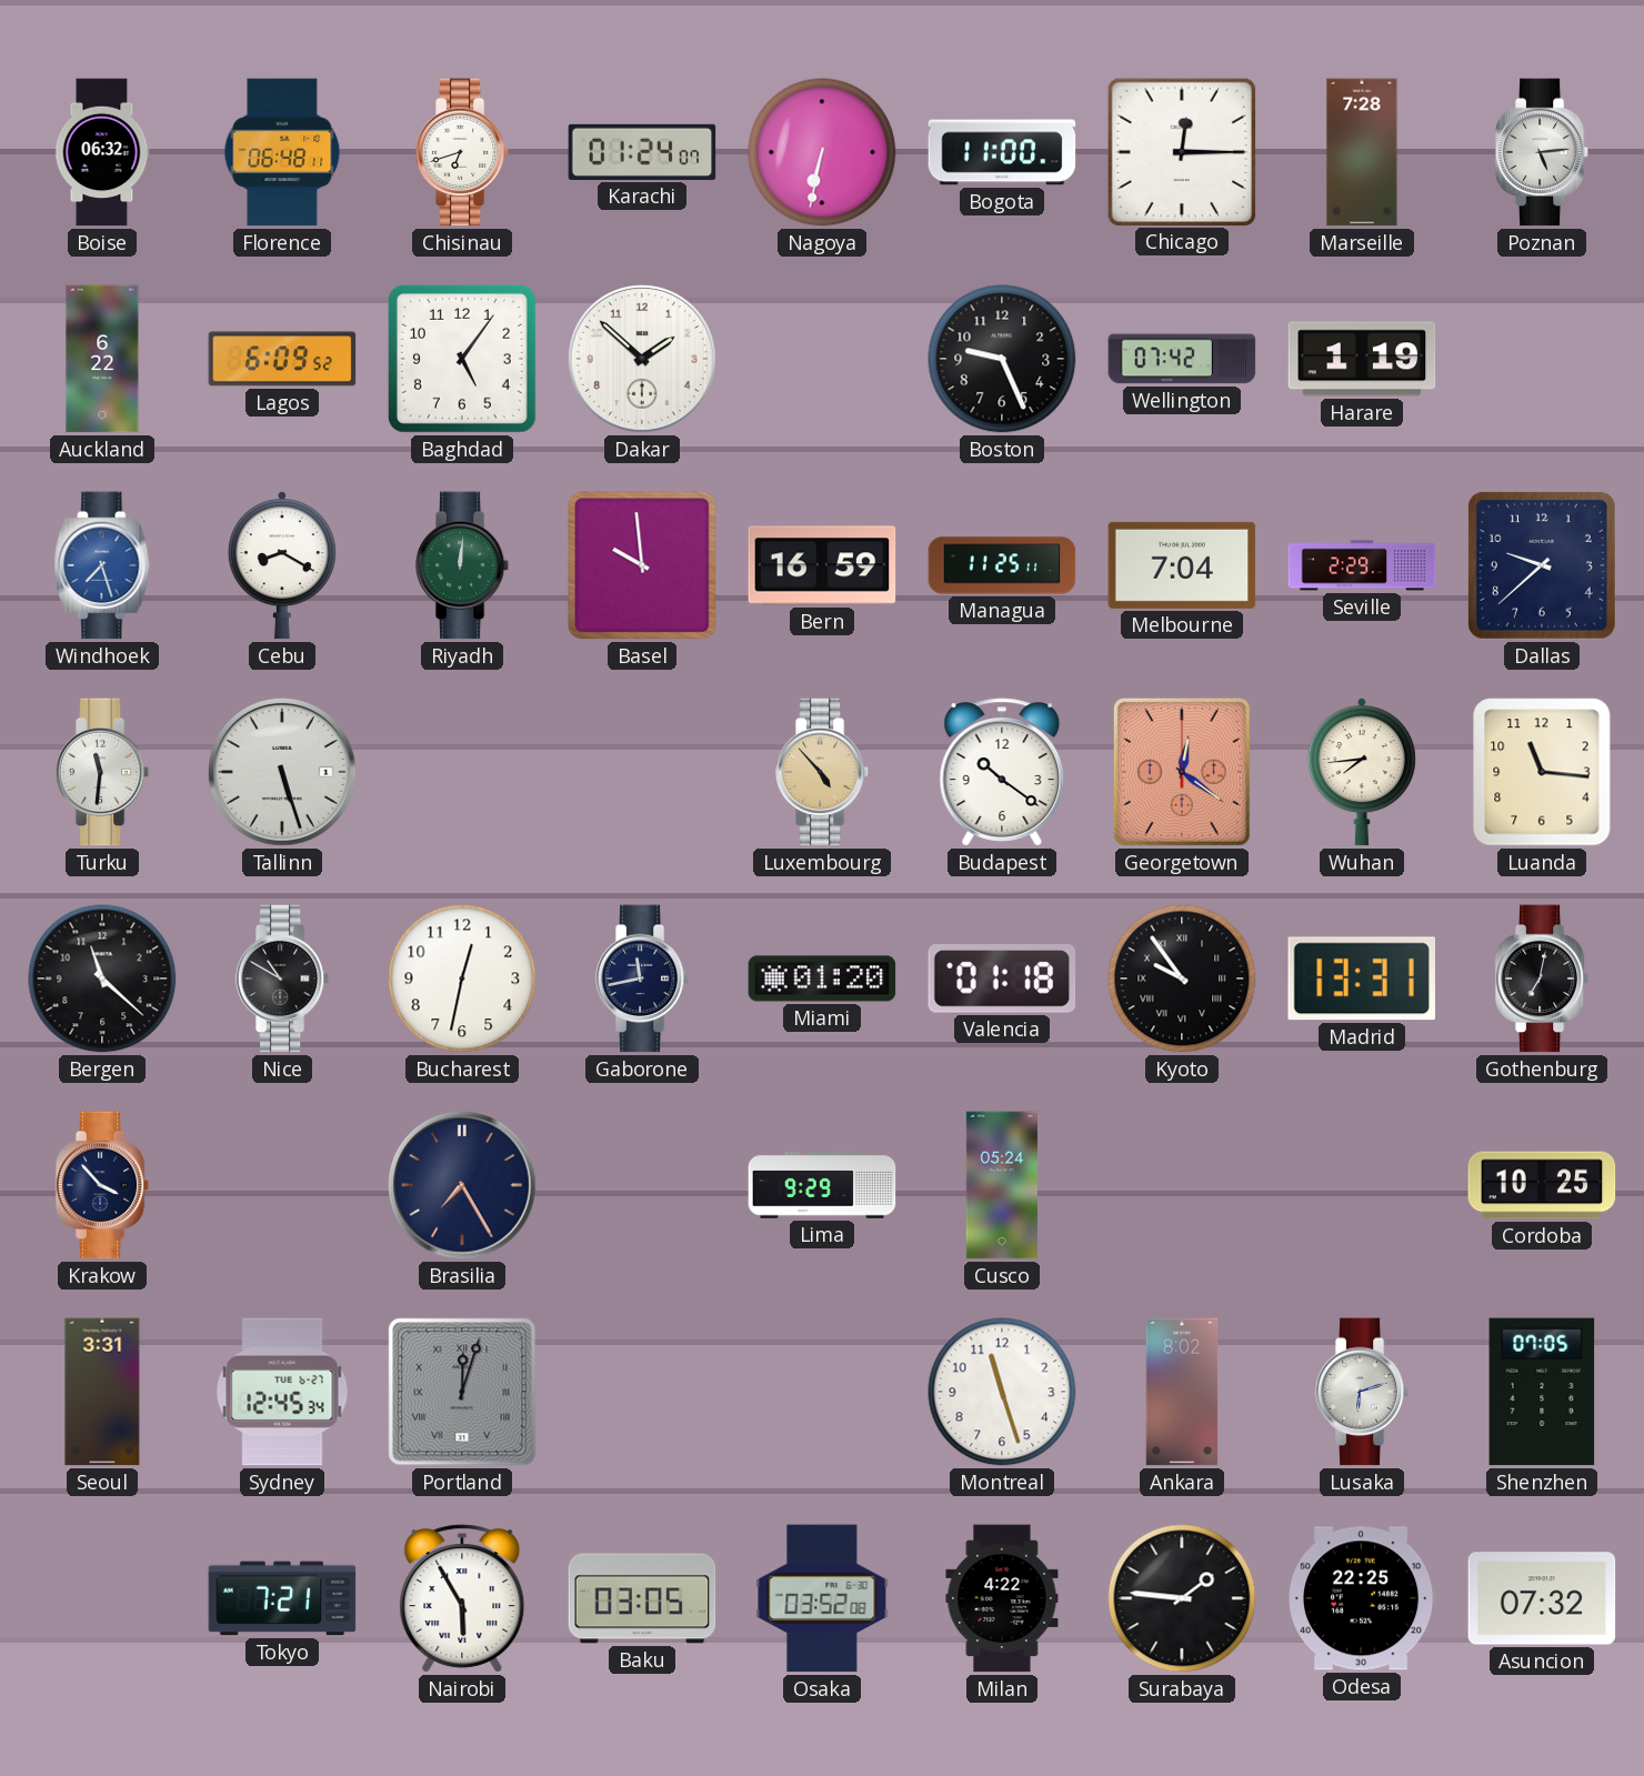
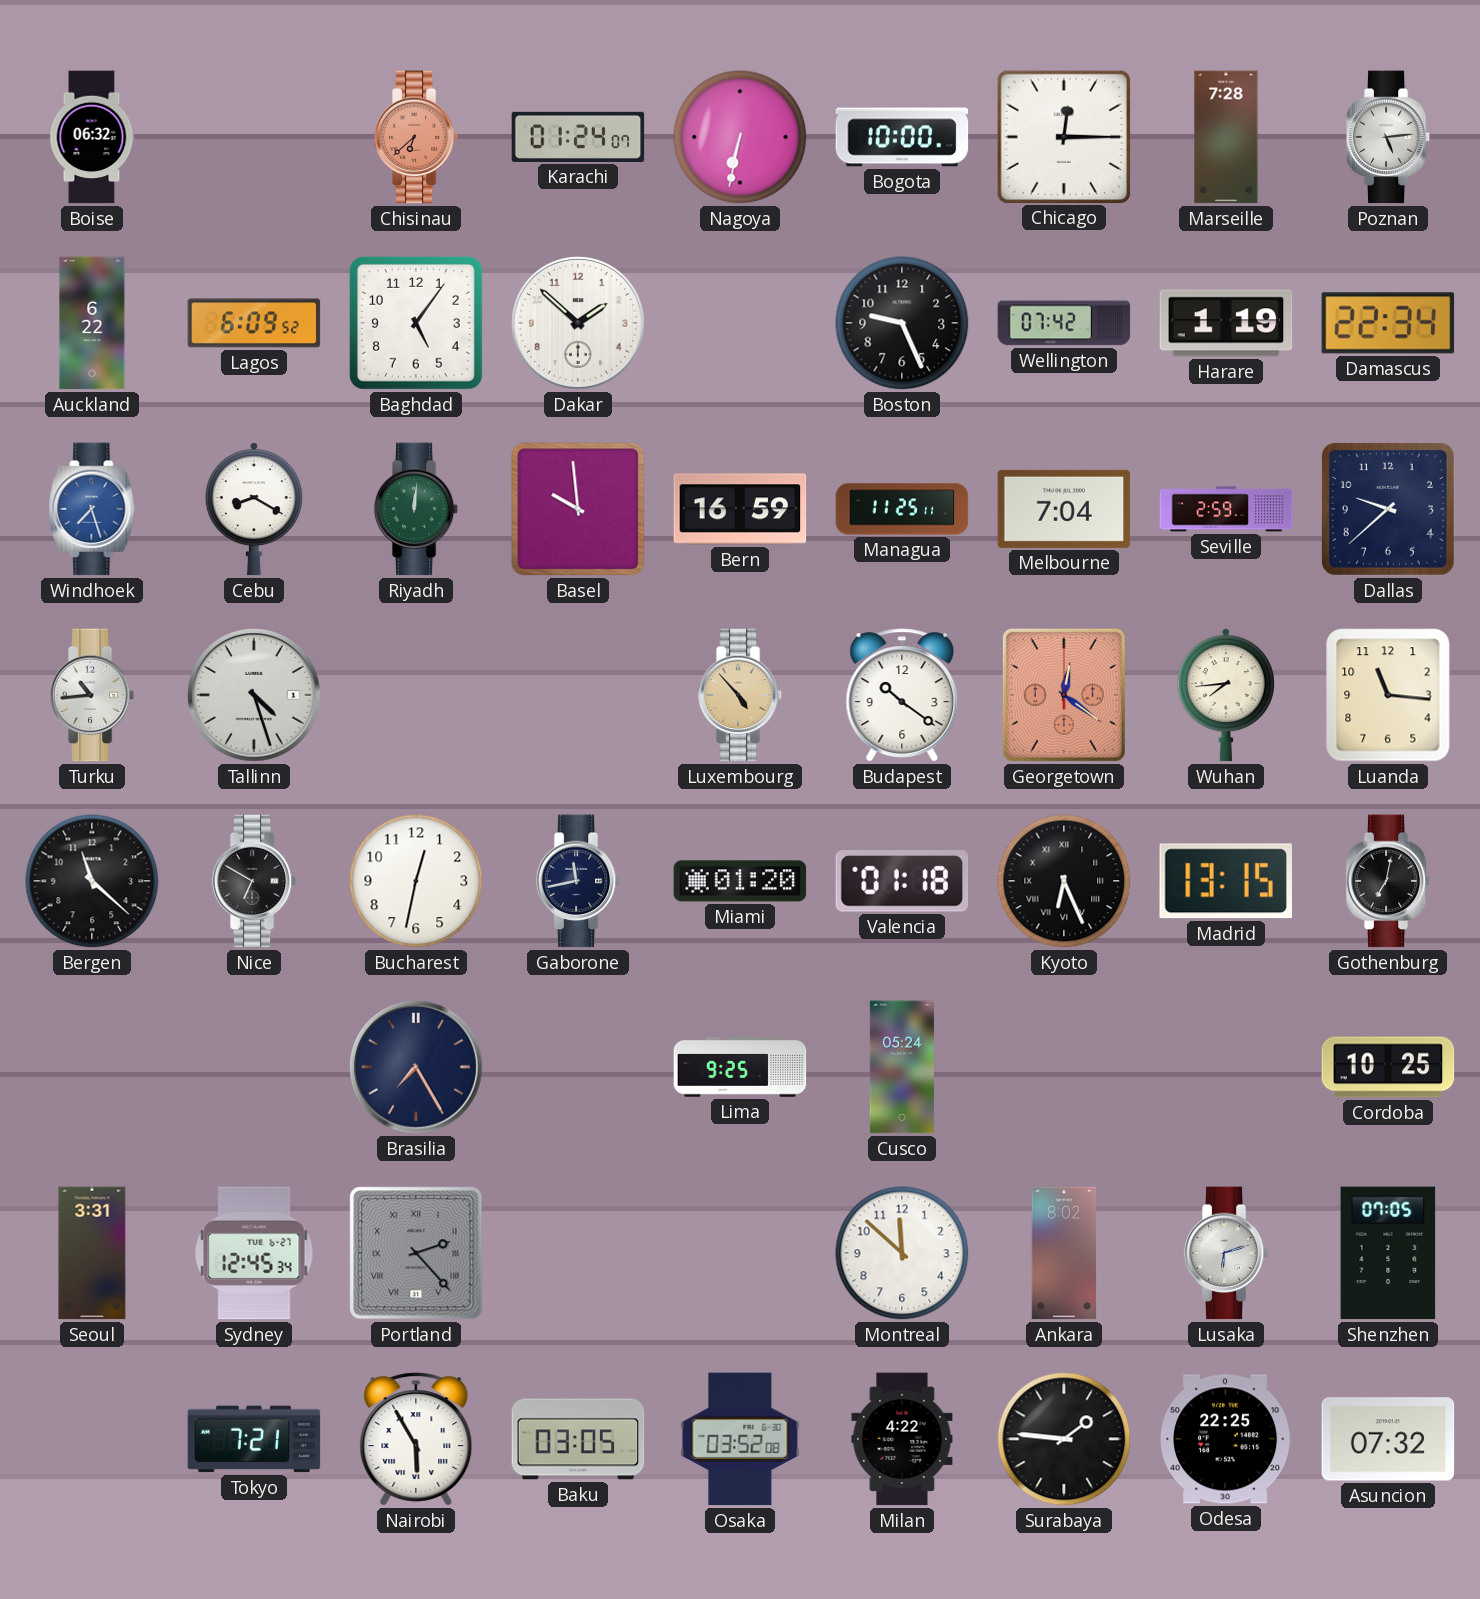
Florence: 06:48 -> none
Chisinau: 6:42 -> 6:38
Chisinau dial: white -> salmon
Bogota: 11:00 -> 10:00
Damascus: none -> 22:34
Seville: 2:29 -> 2:59
Turku: 11:31 -> 10:44
Tallinn: 5:27 -> 4:27
Nice: 10:50 -> 6:50
Kyoto: 9:54 -> 6:26
Madrid: 13:31 -> 13:15
Krakow: 3:53 -> none
Lima: 9:29 -> 9:25
Portland: 12:03 -> 2:23
Montreal: 11:27 -> 11:52
